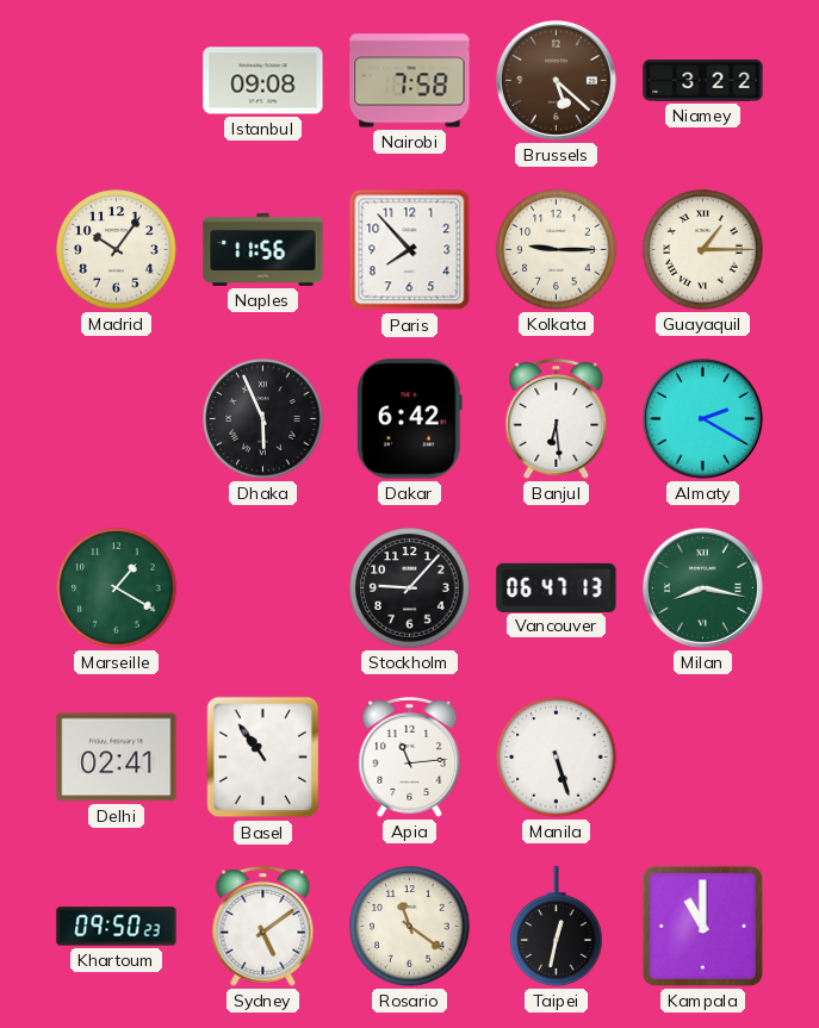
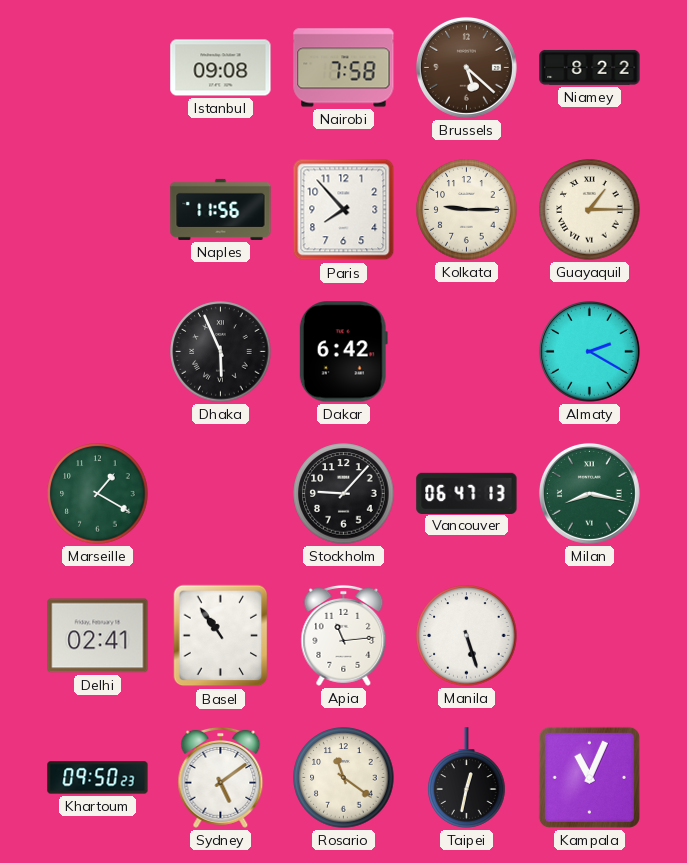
Niamey: 3:22 -> 8:22
Madrid: 10:06 -> none
Banjul: 6:29 -> none
Kampala: 11:00 -> 11:04
